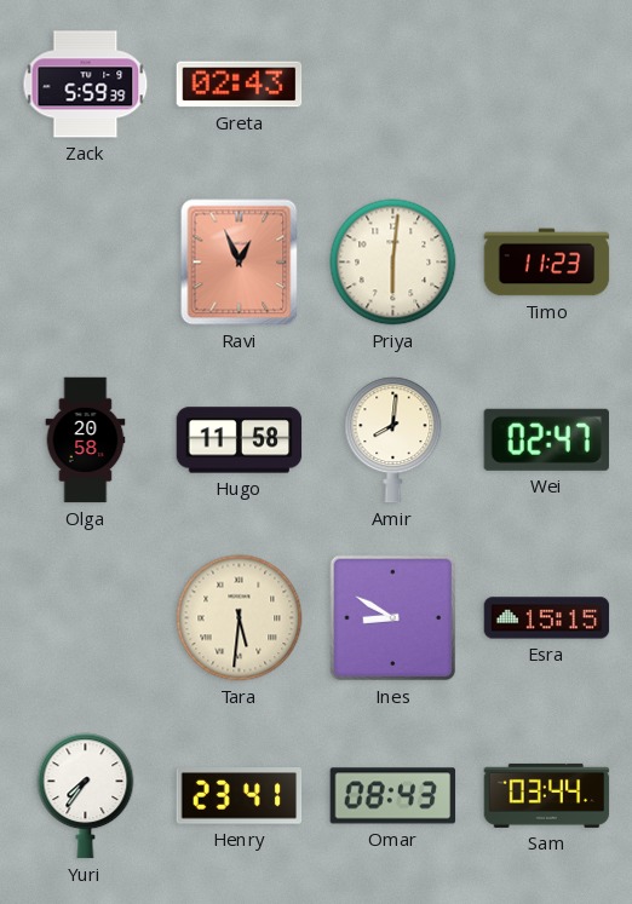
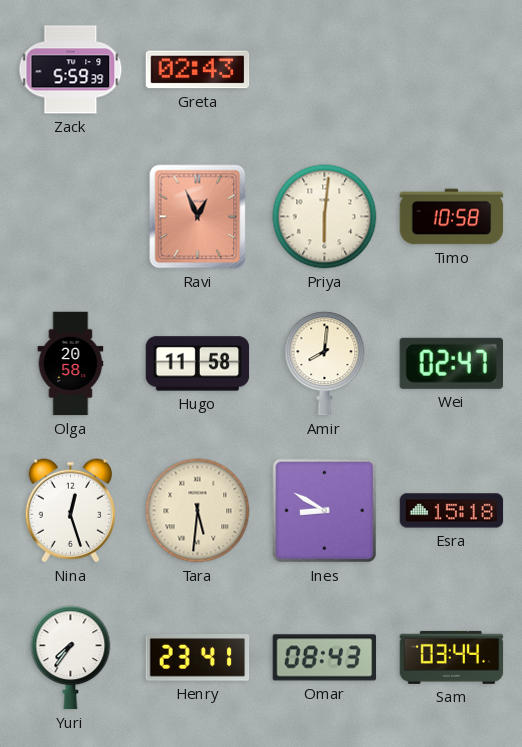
Timo: 11:23 -> 10:58
Nina: none -> 12:27
Esra: 15:15 -> 15:18
